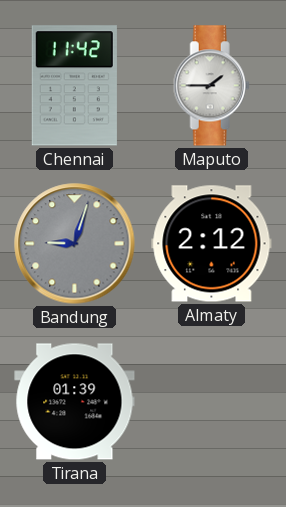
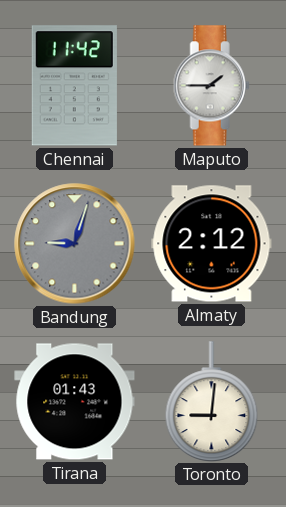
Tirana: 01:39 -> 01:43
Toronto: none -> 9:01
